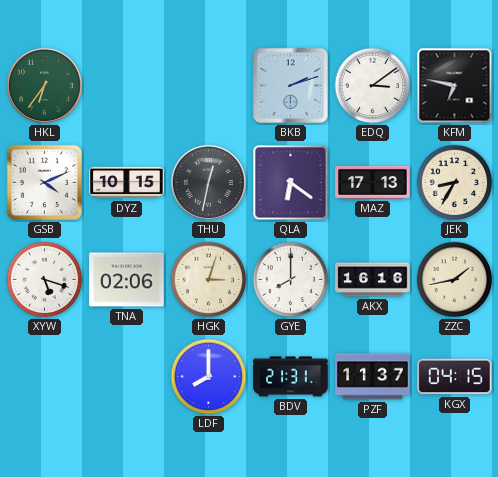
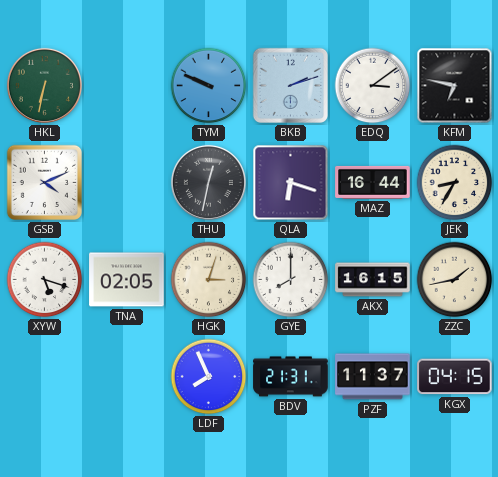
HKL: 6:36 -> 6:32
TYM: none -> 9:49
DYZ: 10:15 -> none
QLA: 6:21 -> 6:18
MAZ: 17:13 -> 16:44
TNA: 02:06 -> 02:05
AKX: 16:16 -> 16:15
LDF: 8:00 -> 7:56
